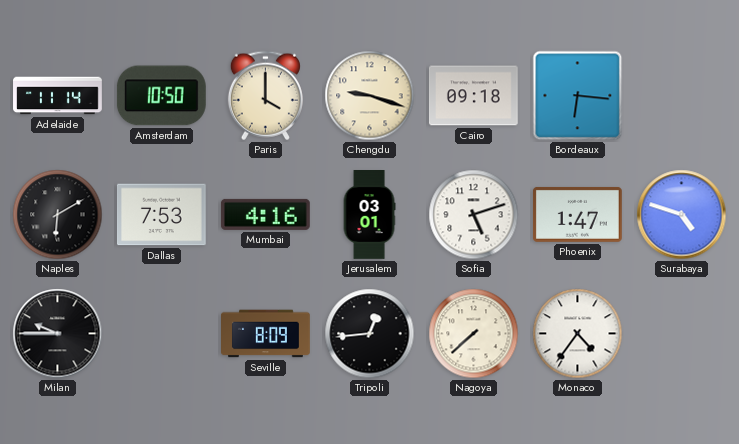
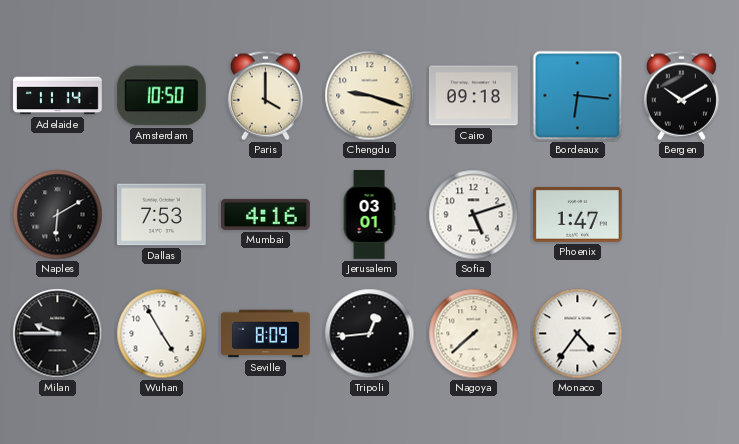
Bergen: none -> 10:10
Surabaya: 4:48 -> none
Wuhan: none -> 4:55
